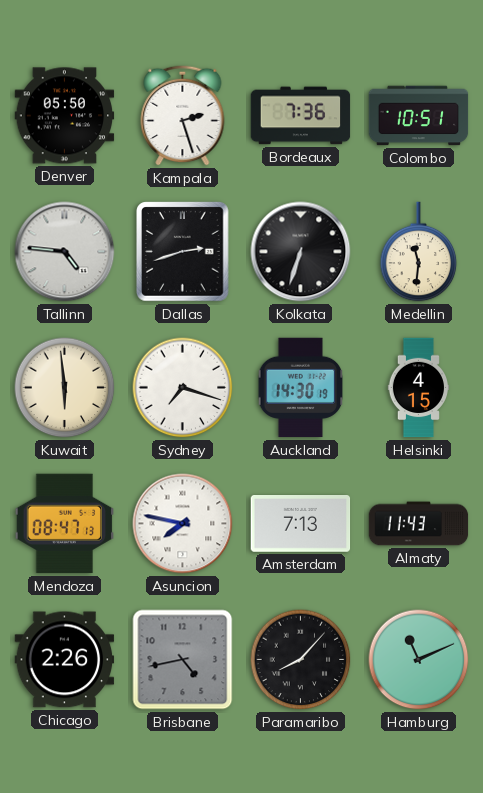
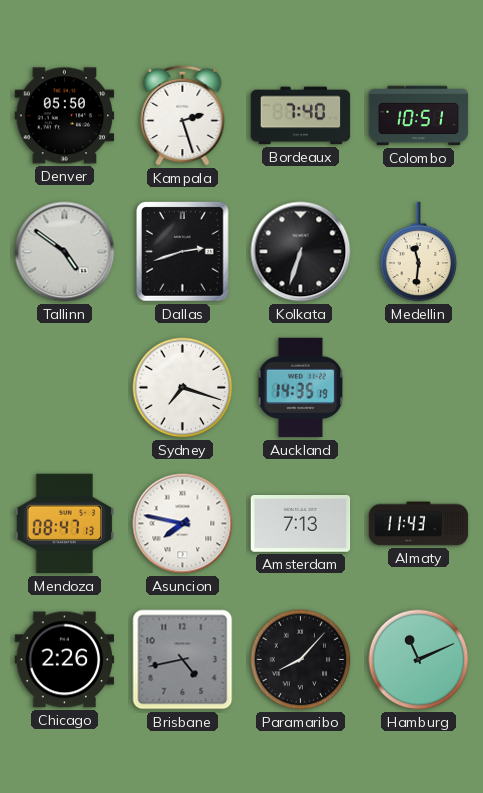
Bordeaux: 7:36 -> 7:40
Tallinn: 4:46 -> 4:51
Kuwait: 5:59 -> none
Auckland: 14:30 -> 14:35
Helsinki: 4:15 -> none
